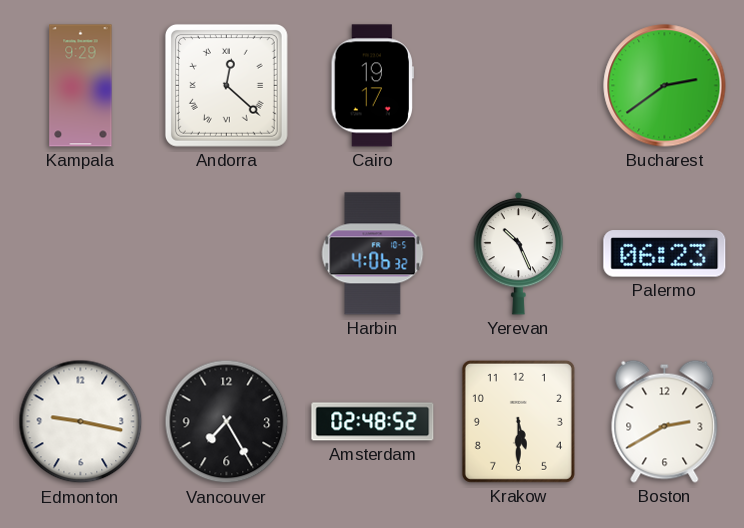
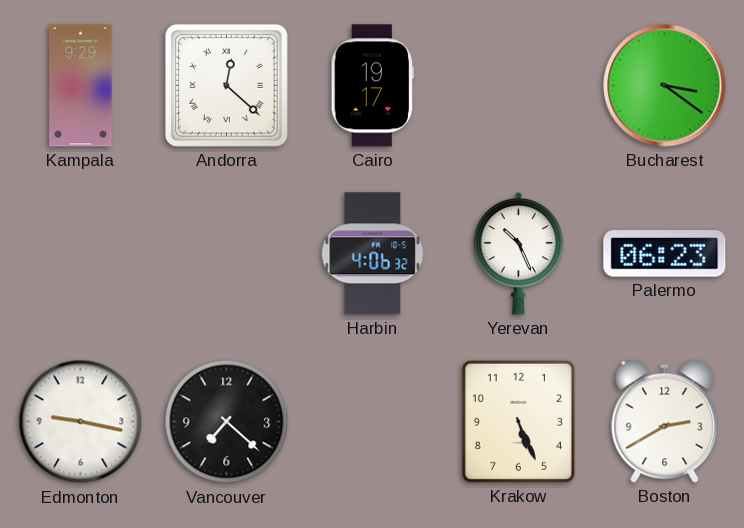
Bucharest: 2:39 -> 3:21
Vancouver: 7:25 -> 7:22
Amsterdam: 02:48 -> none
Krakow: 5:30 -> 5:26
